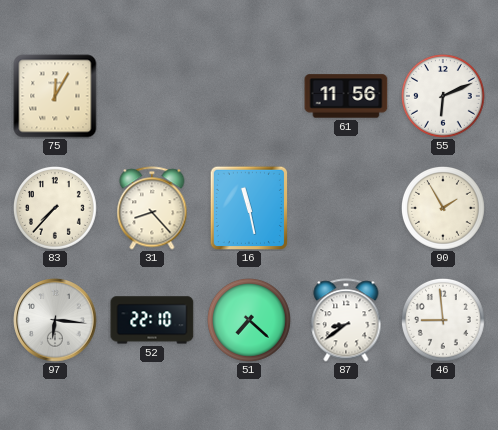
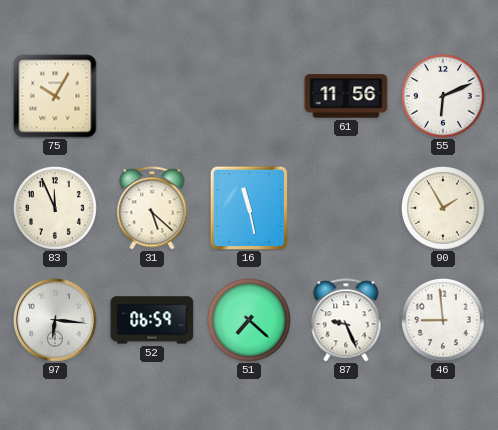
75: 12:05 -> 10:05
83: 7:37 -> 11:56
31: 8:23 -> 5:22
52: 22:10 -> 06:59
87: 8:39 -> 9:26
